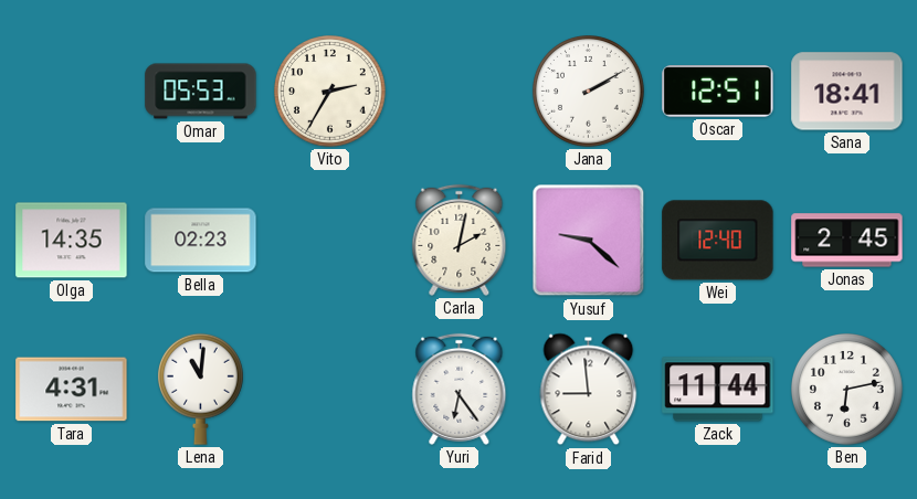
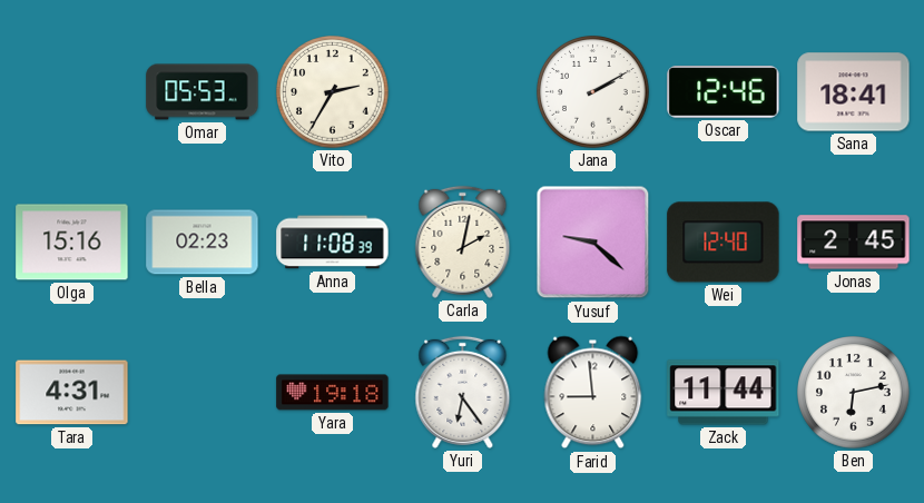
Oscar: 12:51 -> 12:46
Olga: 14:35 -> 15:16
Anna: none -> 11:08
Lena: 11:01 -> none
Yara: none -> 19:18
